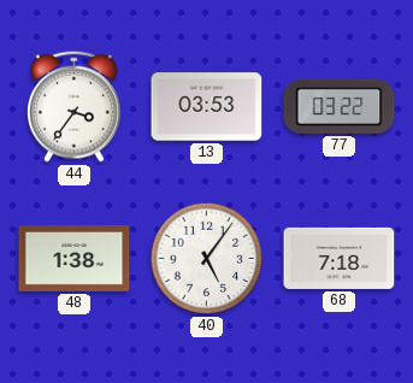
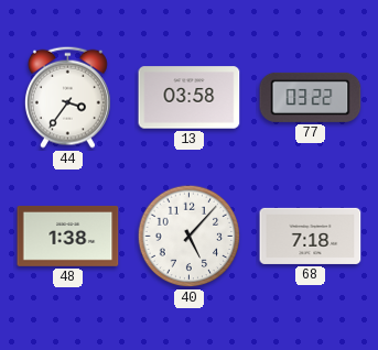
13: 03:53 -> 03:58
40: 5:06 -> 5:07
